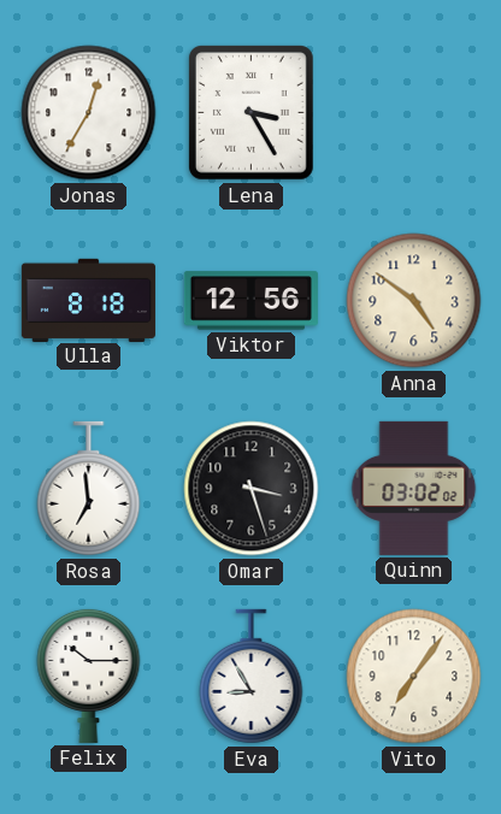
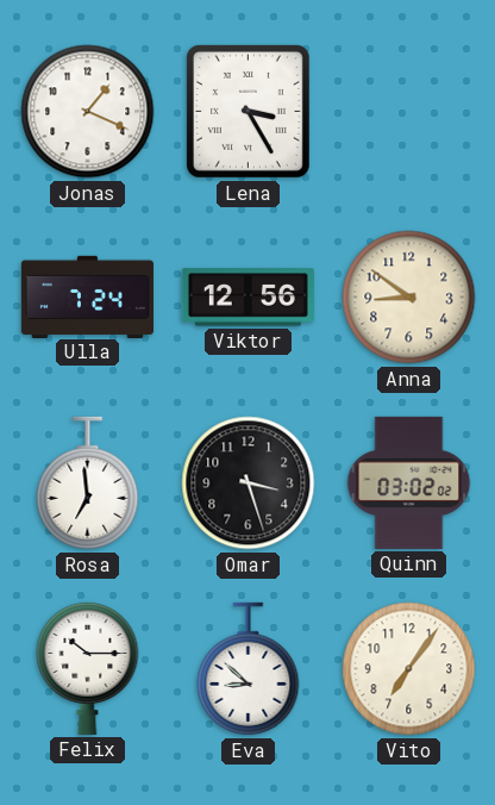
Jonas: 12:35 -> 1:19
Ulla: 8:18 -> 7:24
Anna: 4:51 -> 8:51
Eva: 8:55 -> 8:52
